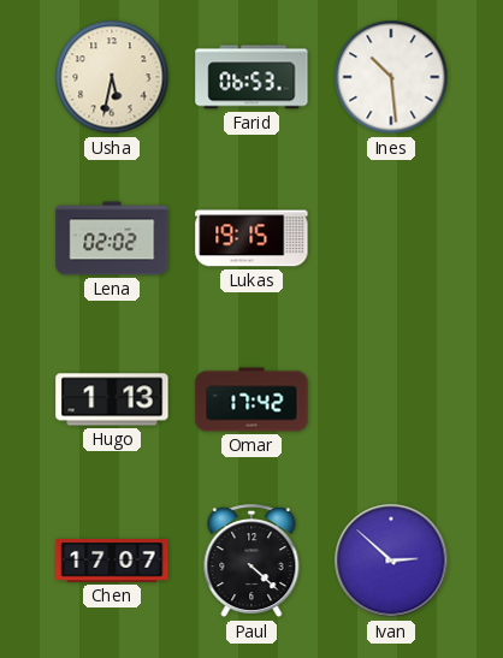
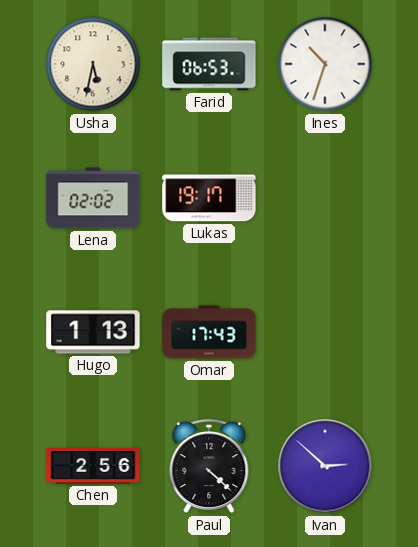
Ines: 10:29 -> 10:33
Lukas: 19:15 -> 19:17
Omar: 17:42 -> 17:43
Chen: 17:07 -> 2:56
